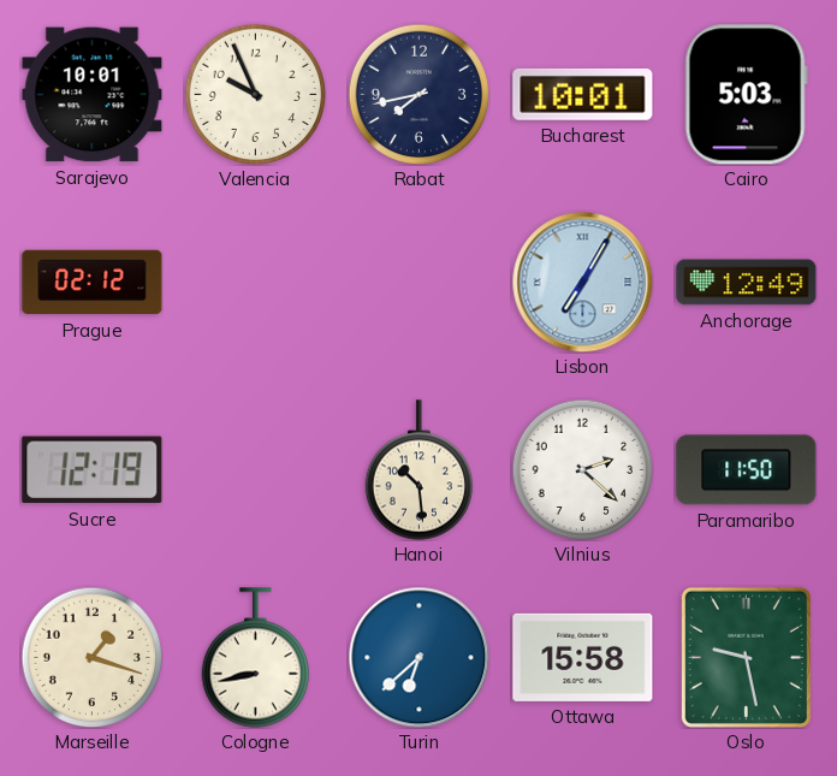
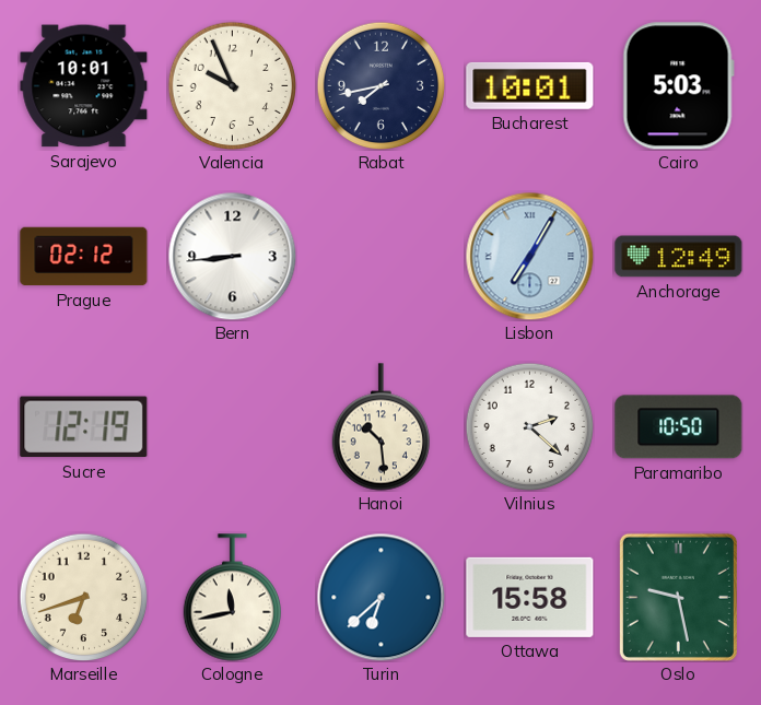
Bern: none -> 8:44
Paramaribo: 11:50 -> 10:50
Marseille: 1:18 -> 6:42
Cologne: 8:43 -> 11:43
